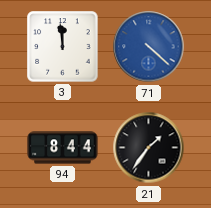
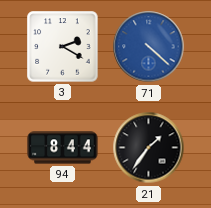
3: 11:59 -> 2:20
